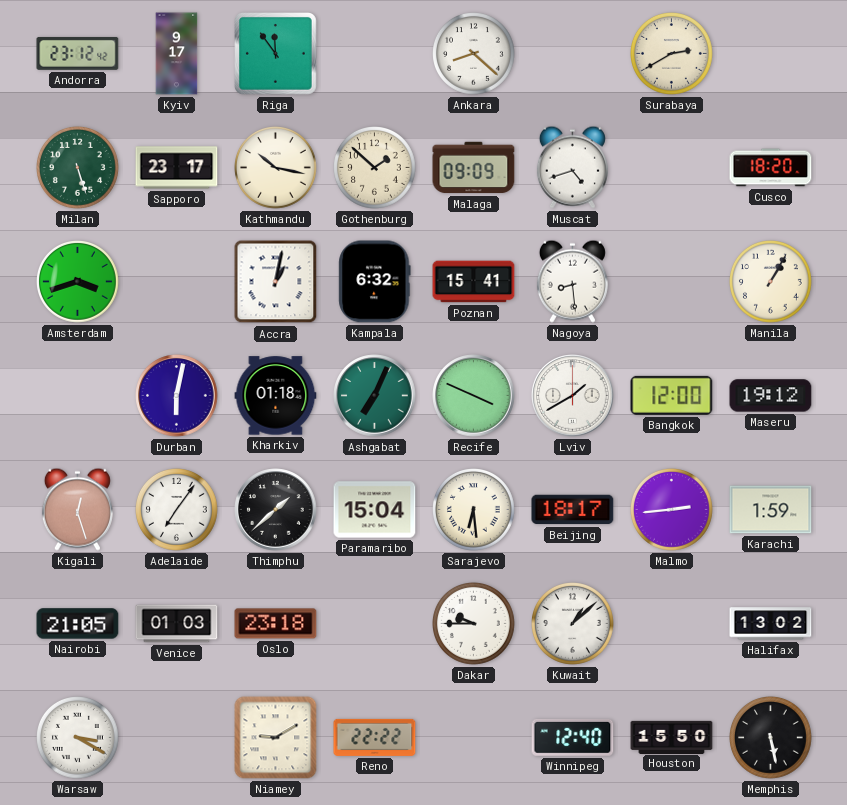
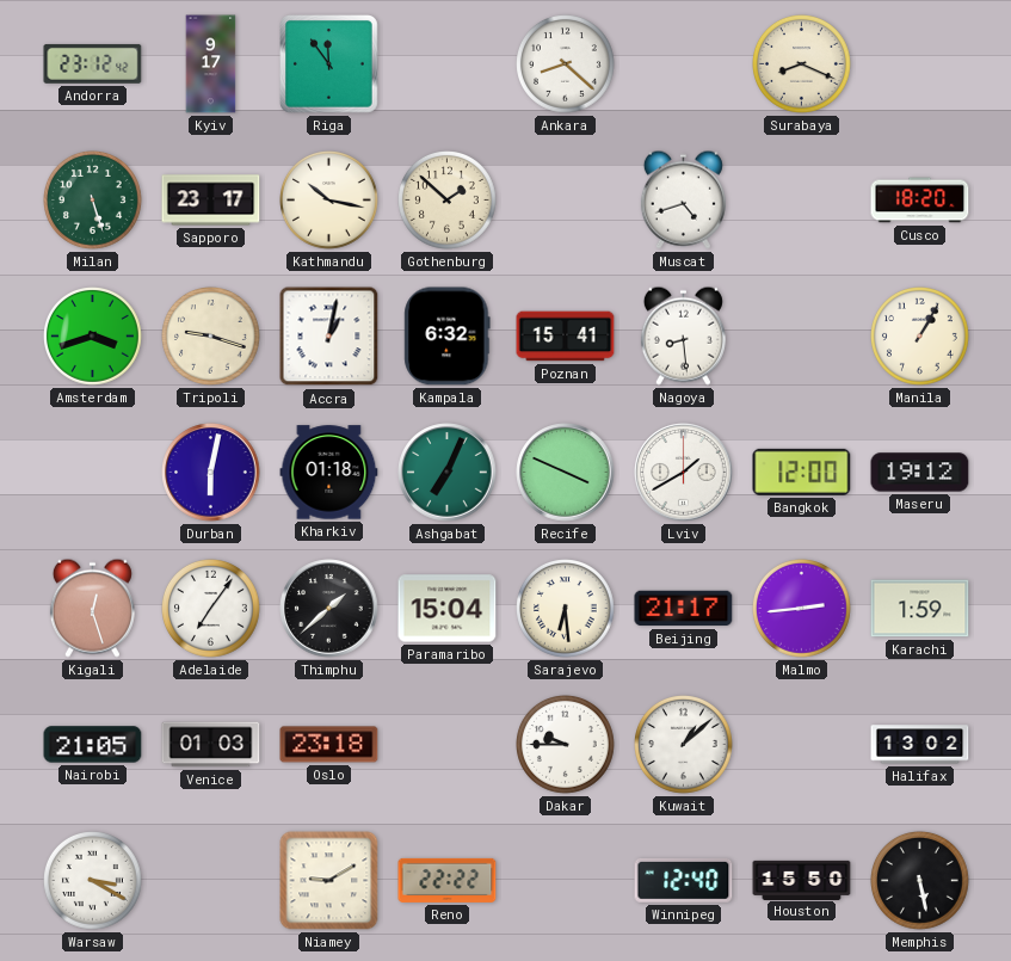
Surabaya: 2:40 -> 8:19
Malaga: 09:09 -> none
Tripoli: none -> 9:18
Beijing: 18:17 -> 21:17
